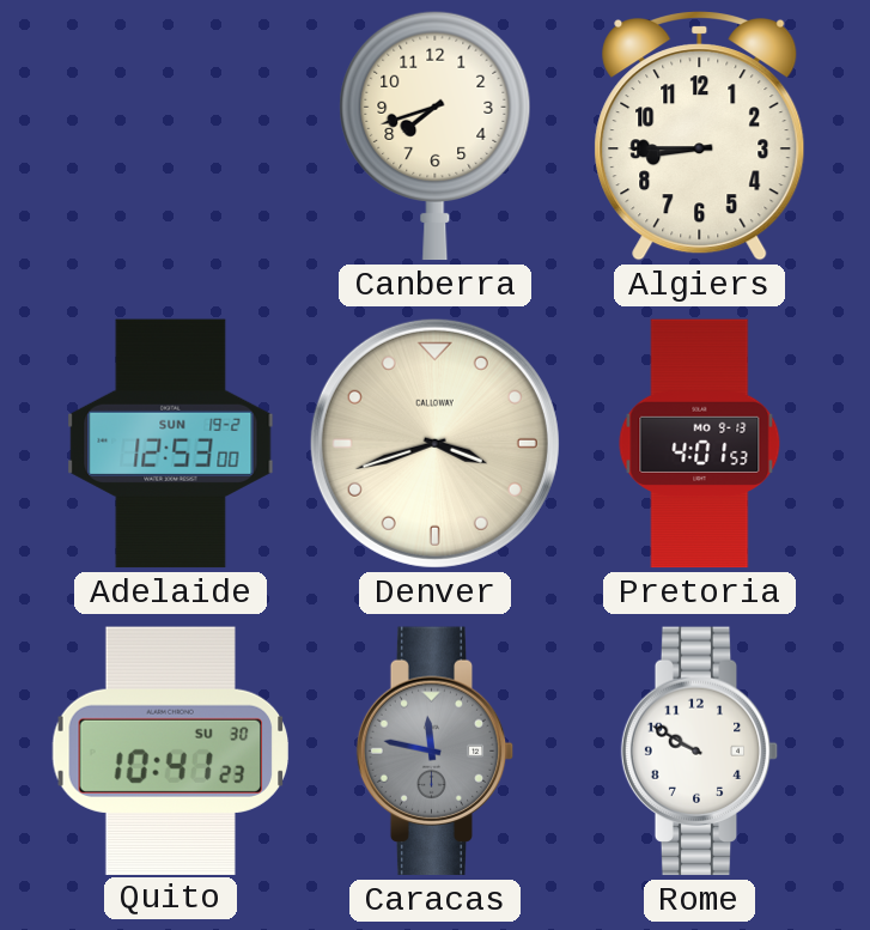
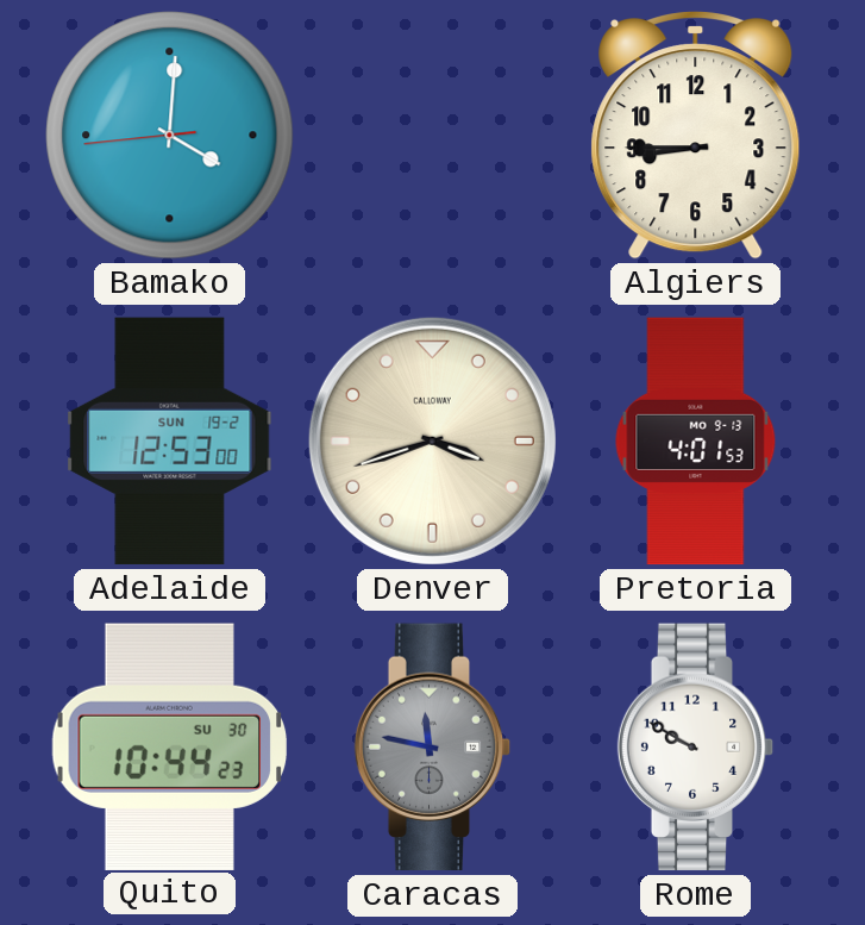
Bamako: none -> 4:00
Canberra: 7:42 -> none
Quito: 10:41 -> 10:44
